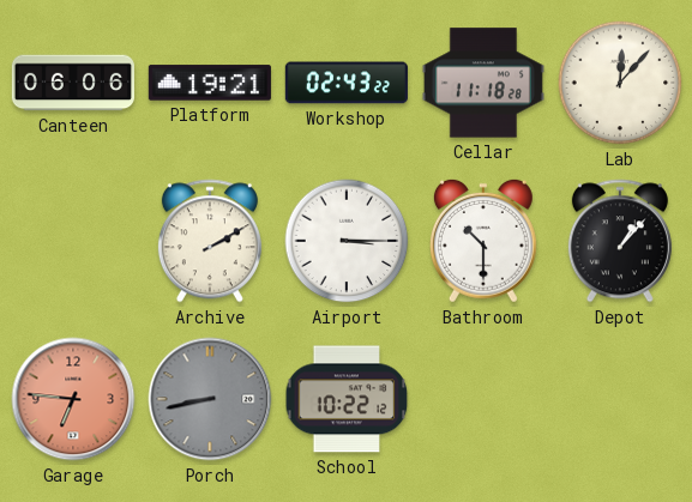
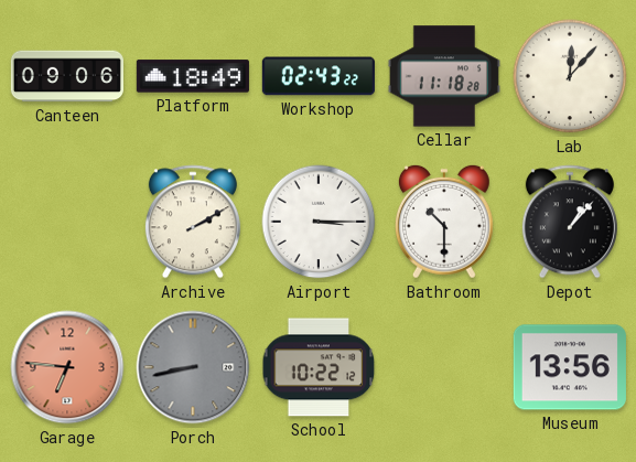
Canteen: 06:06 -> 09:06
Platform: 19:21 -> 18:49
Museum: none -> 13:56
